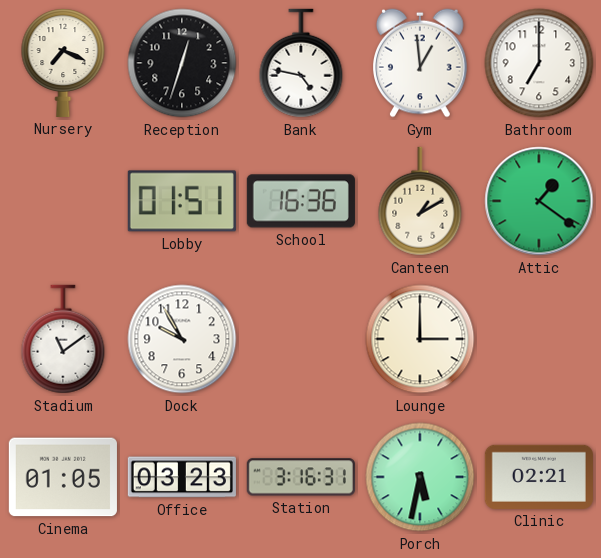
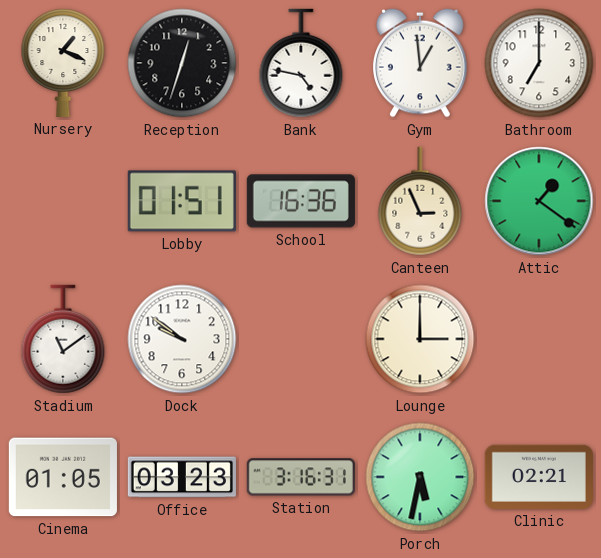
Nursery: 7:19 -> 1:19
Canteen: 1:10 -> 2:56
Dock: 9:55 -> 9:51
